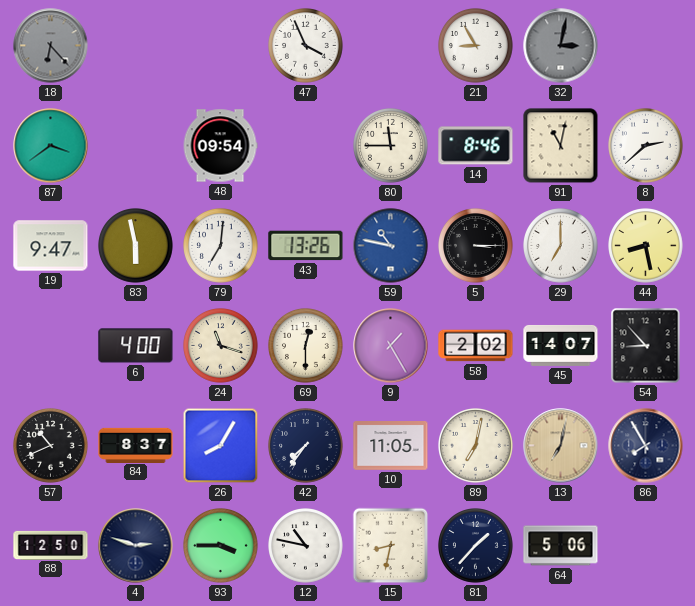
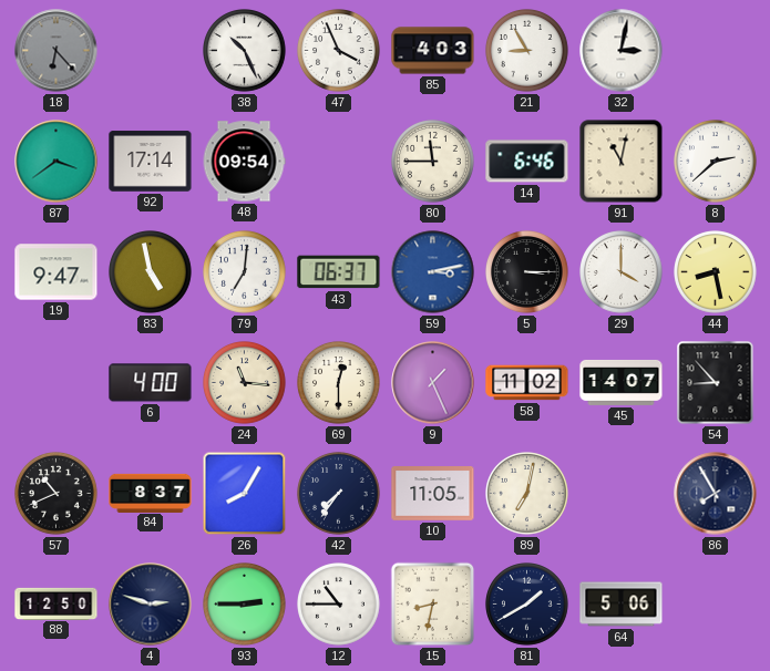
38: none -> 10:26
85: none -> 4:03
32 dial: grey -> white
92: none -> 17:14
14: 8:46 -> 6:46
83: 5:58 -> 4:58
43: 13:26 -> 06:37
59: 10:47 -> 3:13
29: 7:00 -> 4:00
24: 11:18 -> 11:16
9: 1:25 -> 1:26
58: 2:02 -> 11:02
13: 7:02 -> none
93: 3:45 -> 2:45
12: 10:47 -> 10:45
81: 1:37 -> 1:40
